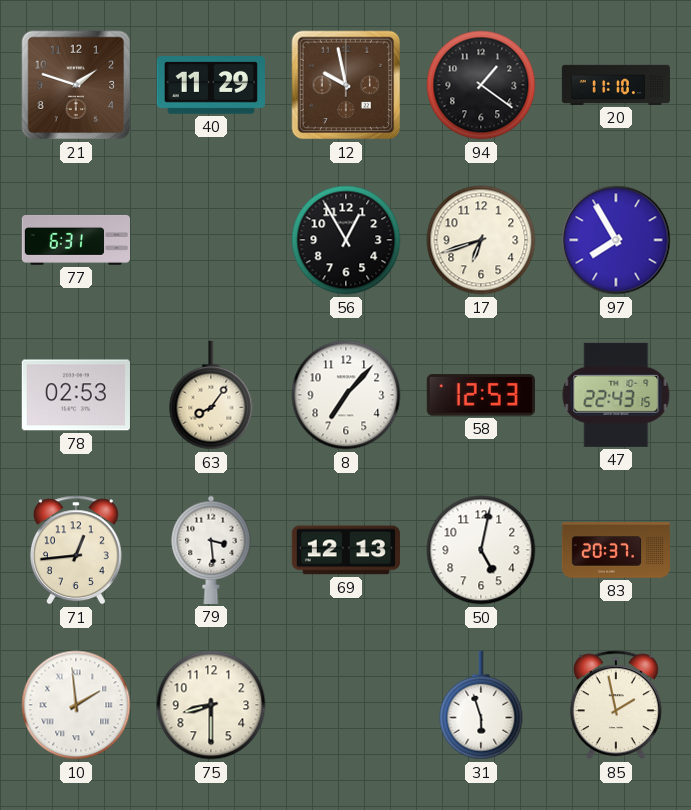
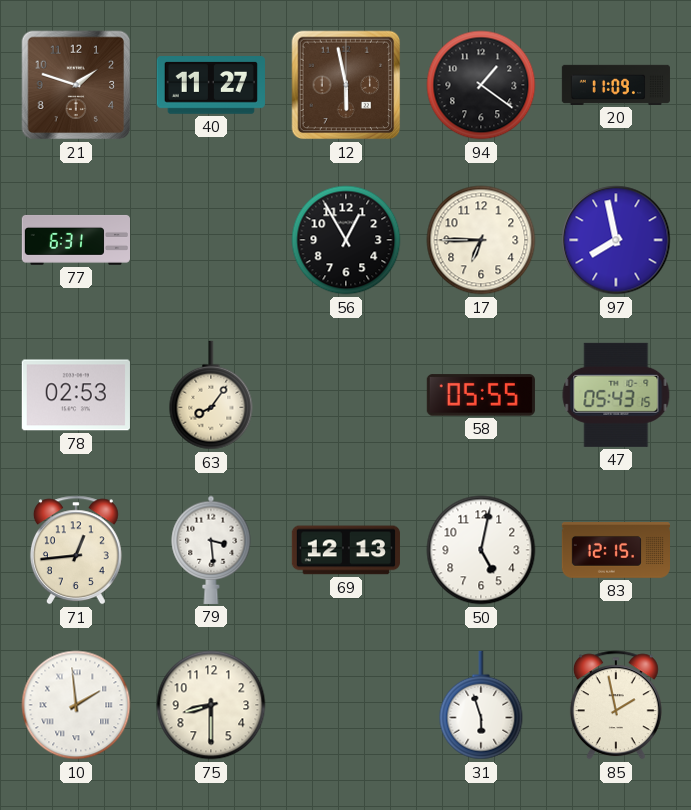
40: 11:29 -> 11:27
12: 9:58 -> 5:58
20: 11:10 -> 11:09
17: 6:42 -> 6:45
97: 7:55 -> 7:58
8: 7:07 -> none
58: 12:53 -> 05:55
47: 22:43 -> 05:43
83: 20:37 -> 12:15
